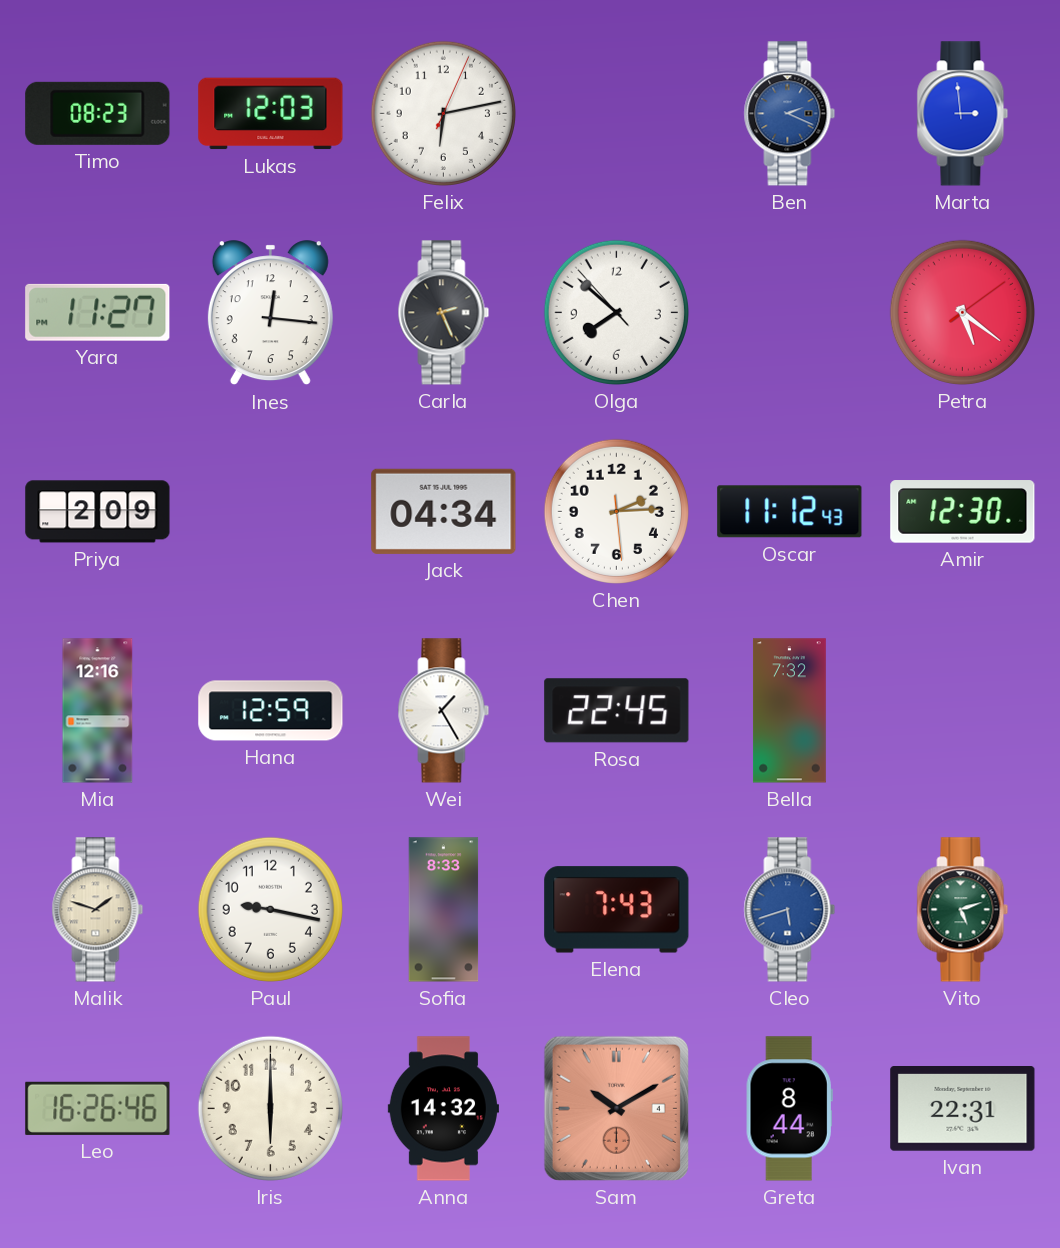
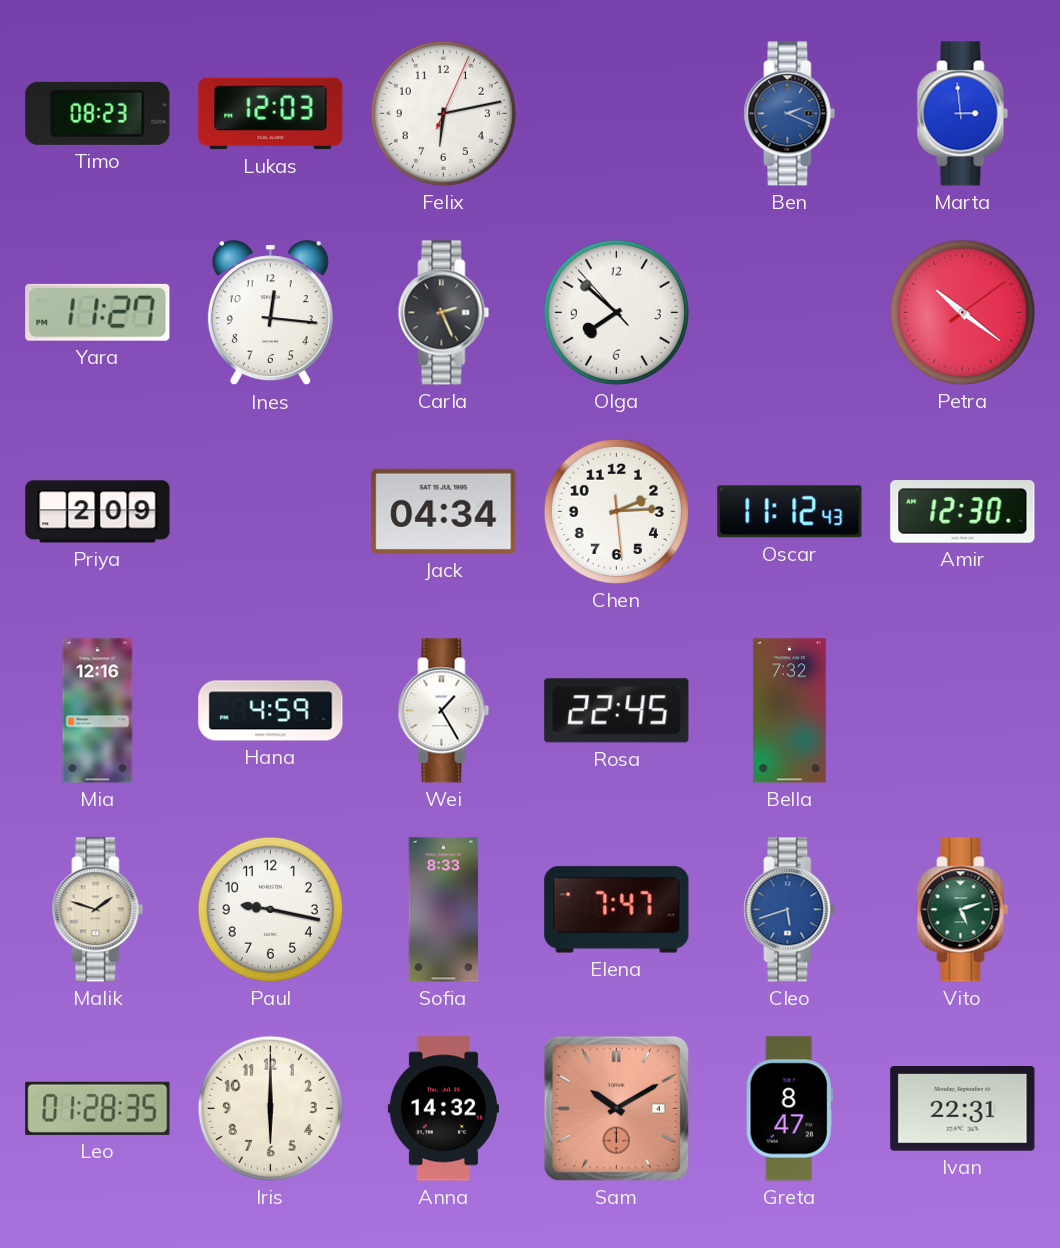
Petra: 5:21 -> 10:21
Hana: 12:59 -> 4:59
Elena: 7:43 -> 7:47
Leo: 16:26 -> 01:28
Greta: 8:44 -> 8:47
